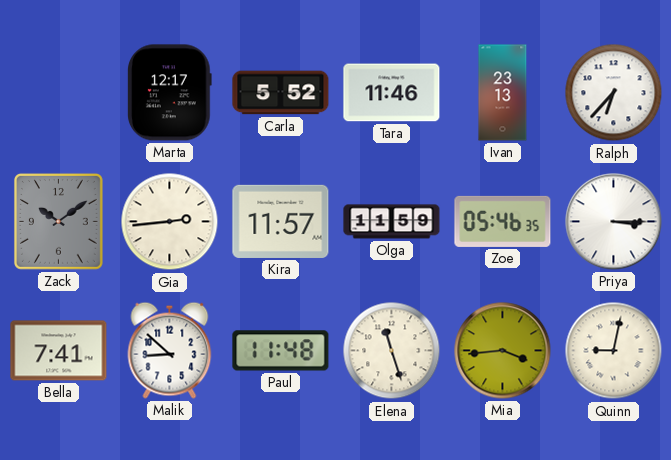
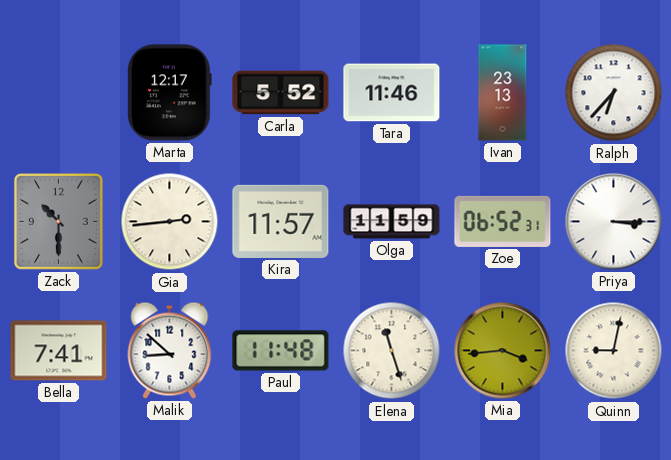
Zack: 10:09 -> 10:30
Zoe: 05:46 -> 06:52
